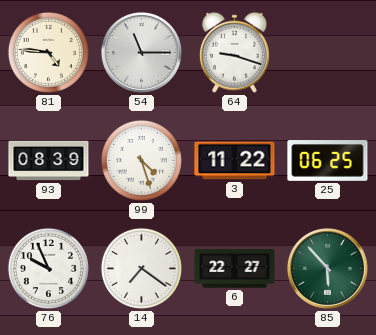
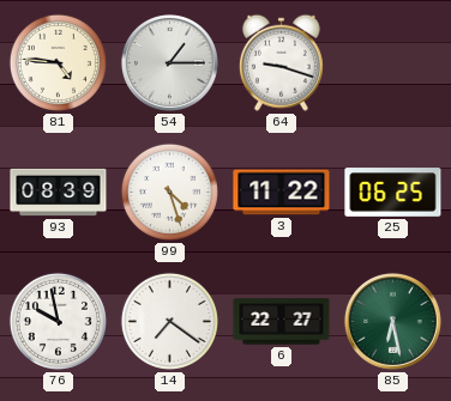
54: 11:15 -> 1:15
76: 9:56 -> 9:58
85: 5:53 -> 6:28
